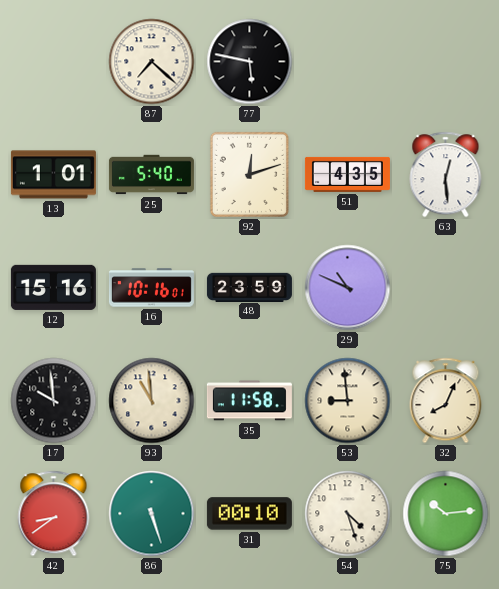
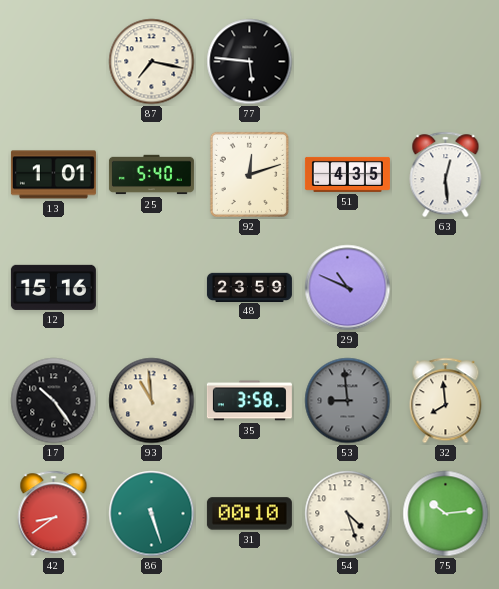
87: 7:22 -> 7:17
77: 5:47 -> 5:46
16: 10:16 -> none
17: 9:59 -> 10:24
35: 11:58 -> 3:58
53 dial: cream -> grey
32: 8:04 -> 7:59
